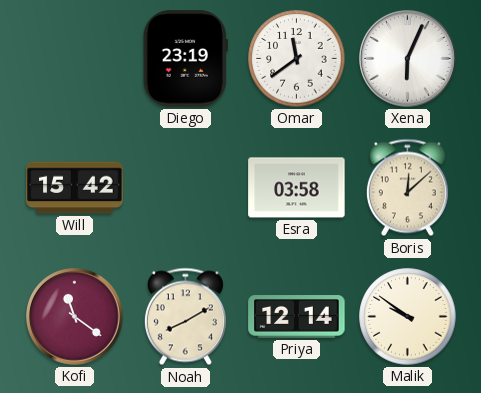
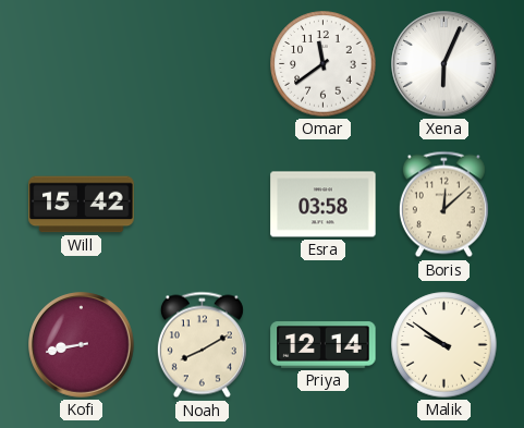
Diego: 23:19 -> none
Kofi: 11:21 -> 8:43
